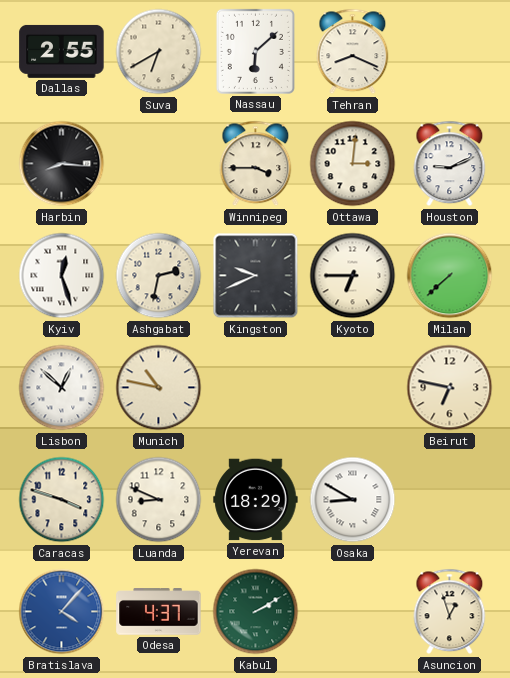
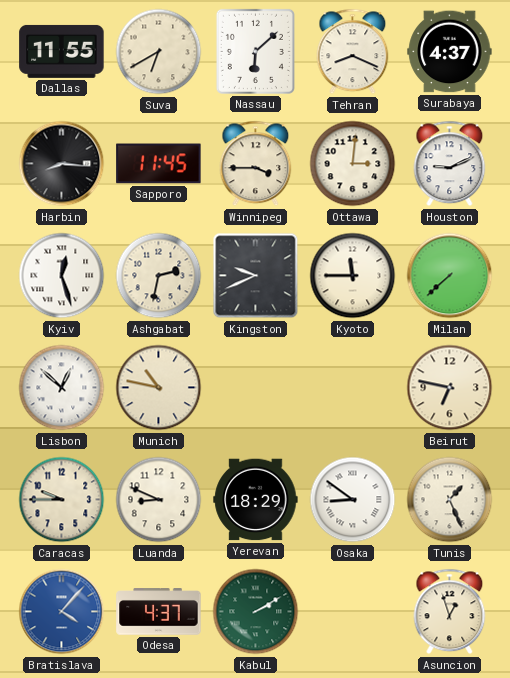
Dallas: 2:55 -> 11:55
Surabaya: none -> 4:37
Sapporo: none -> 11:45
Kyoto: 6:45 -> 11:45
Caracas: 3:48 -> 9:45
Osaka: 8:50 -> 8:51
Tunis: none -> 1:26
